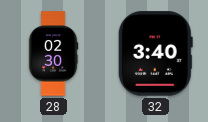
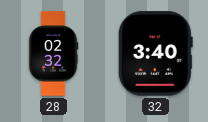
28: 02:30 -> 02:32
